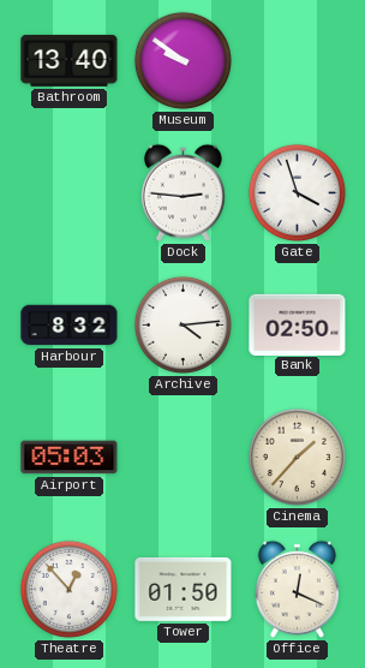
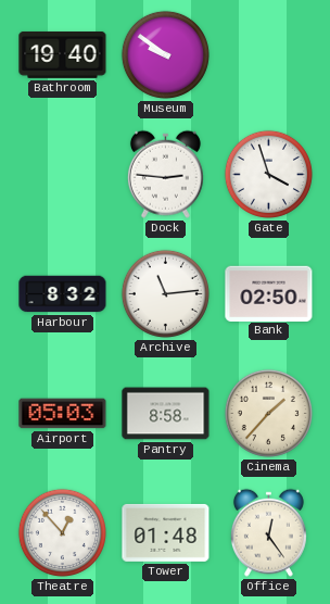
Bathroom: 13:40 -> 19:40
Archive: 4:14 -> 11:14
Pantry: none -> 8:58
Tower: 01:50 -> 01:48
Office: 12:19 -> 12:24
